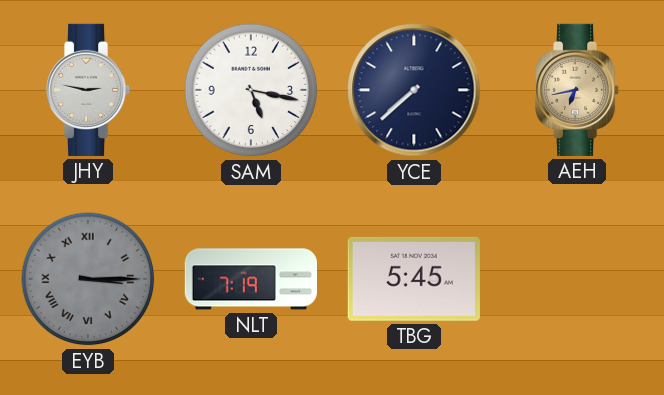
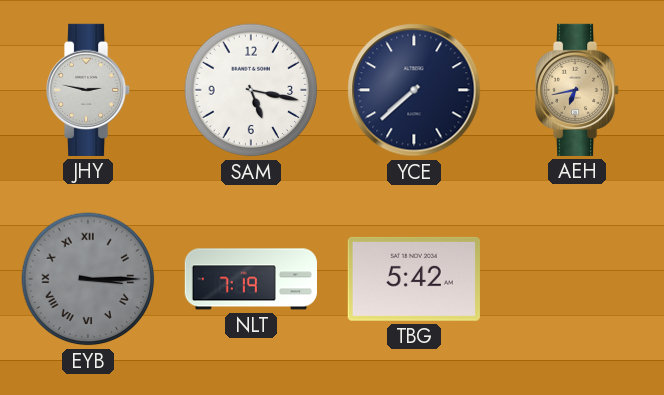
TBG: 5:45 -> 5:42
